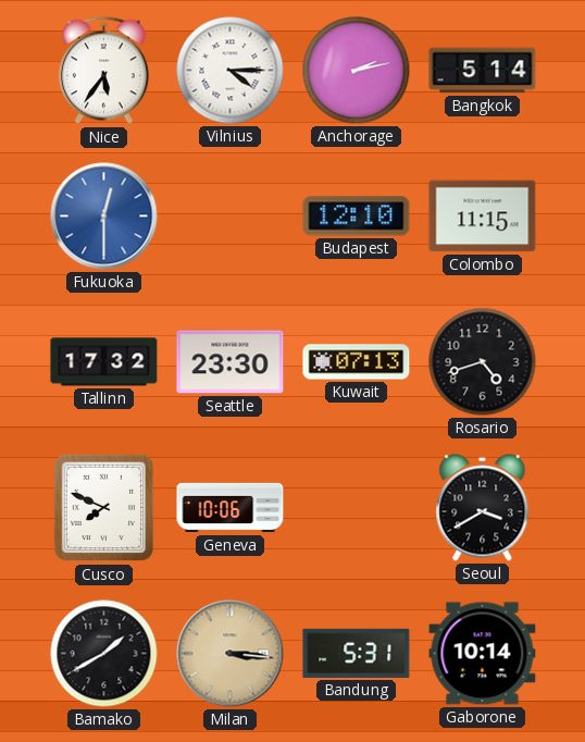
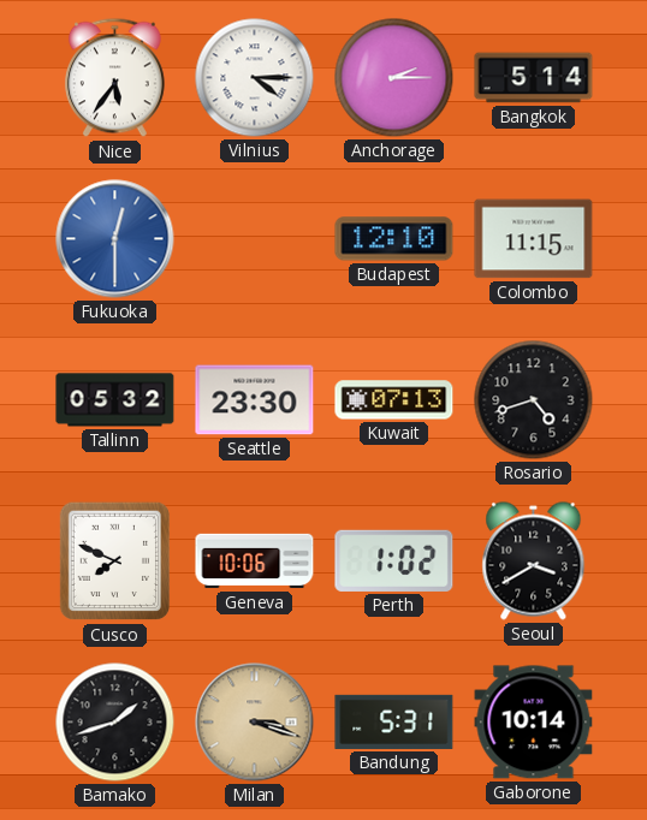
Anchorage: 2:13 -> 2:15
Tallinn: 17:32 -> 05:32
Perth: none -> 1:02
Bamako: 1:40 -> 1:42
Milan: 3:16 -> 3:18
